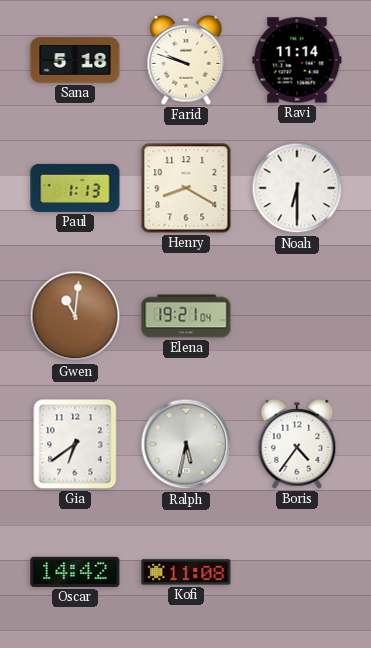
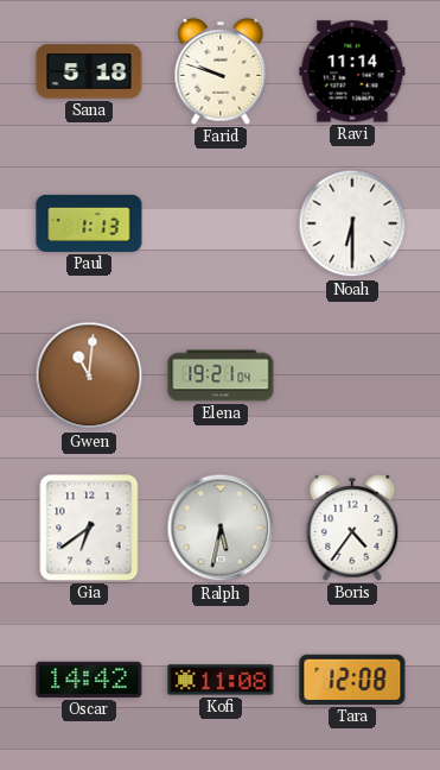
Henry: 8:20 -> none
Tara: none -> 12:08
